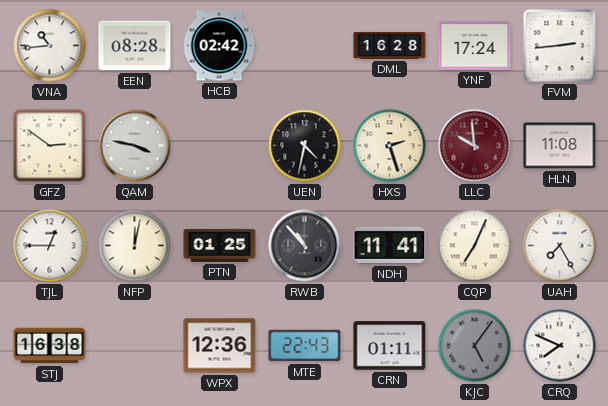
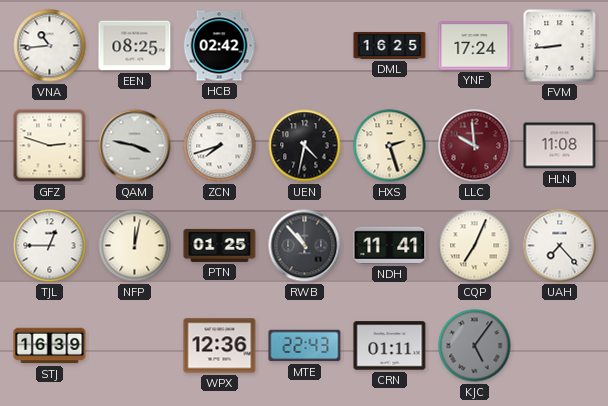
EEN: 08:28 -> 08:25
DML: 16:28 -> 16:25
FVM: 2:44 -> 8:44
GFZ: 2:51 -> 2:48
ZCN: none -> 7:42
UAH: 7:25 -> 7:23
STJ: 16:38 -> 16:39
CRQ: 7:49 -> none
